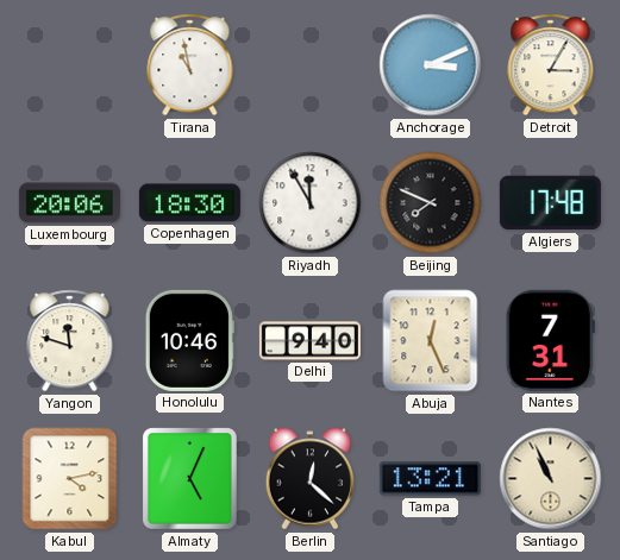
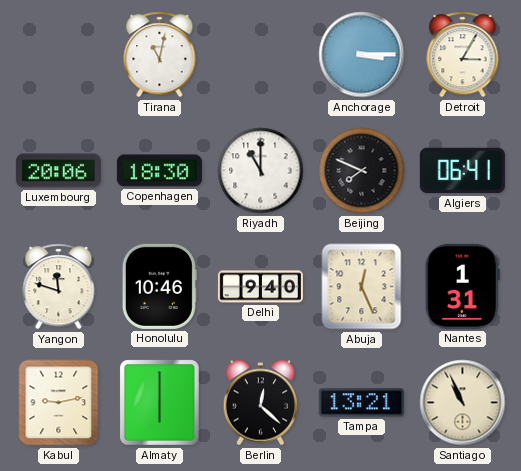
Tirana: 10:58 -> 11:02
Anchorage: 3:11 -> 3:15
Riyadh: 11:55 -> 11:00
Algiers: 17:48 -> 06:41
Nantes: 7:31 -> 1:31
Kabul: 4:13 -> 9:13
Almaty: 5:04 -> 6:00
